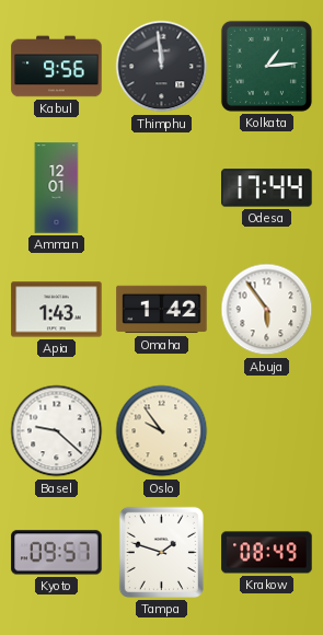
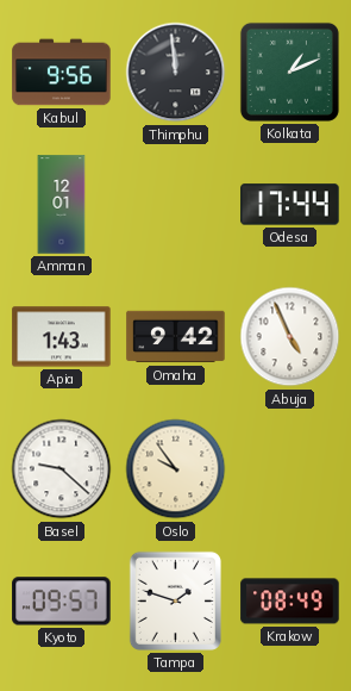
Kolkata: 1:14 -> 1:11
Omaha: 1:42 -> 9:42
Abuja: 5:54 -> 4:56
